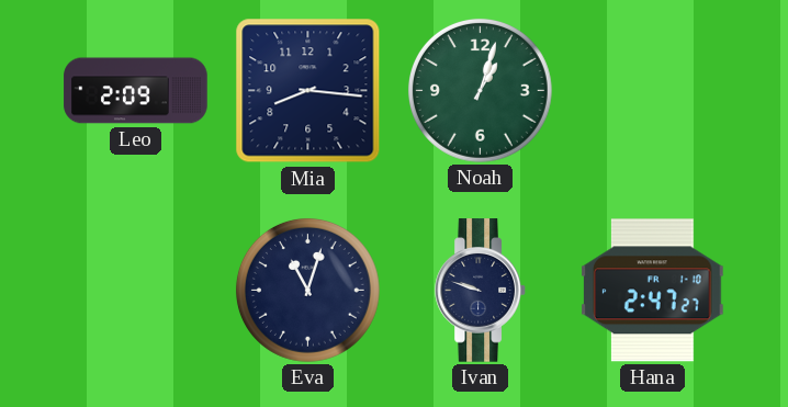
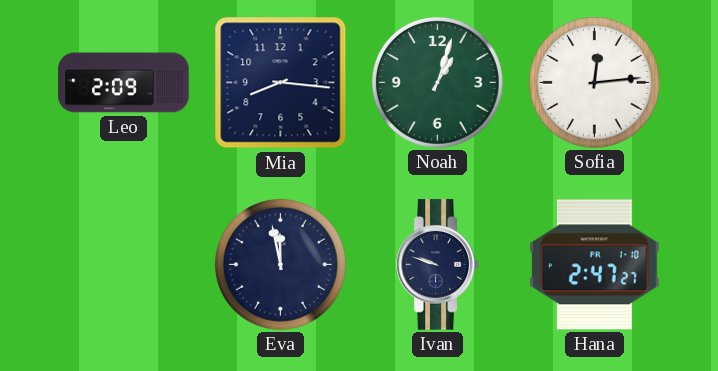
Sofia: none -> 12:14
Eva: 11:03 -> 11:58
